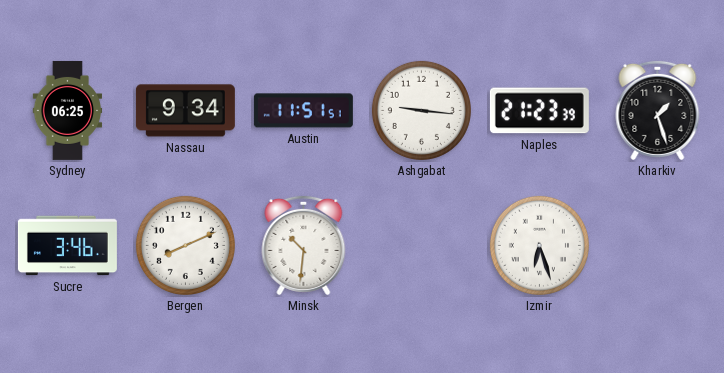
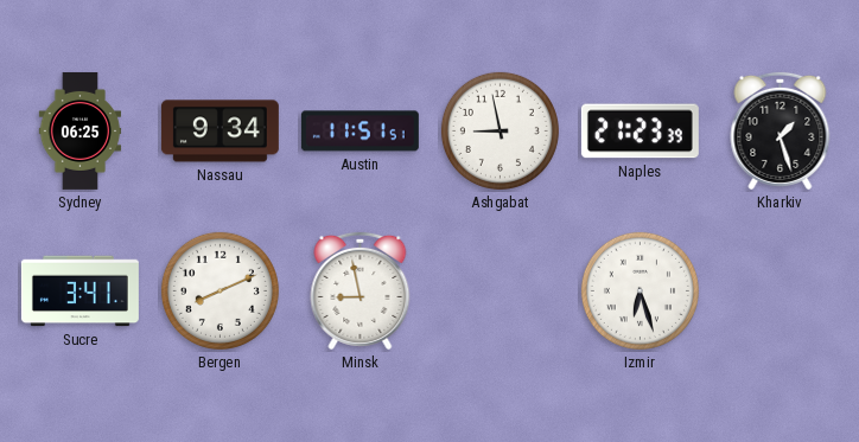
Ashgabat: 9:16 -> 8:58
Sucre: 3:46 -> 3:41
Minsk: 10:31 -> 8:58
